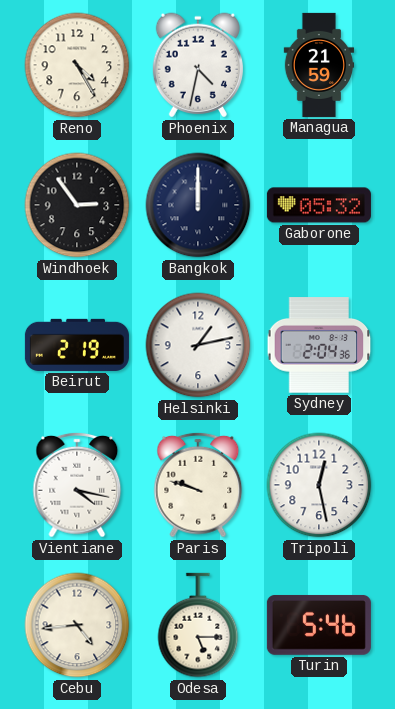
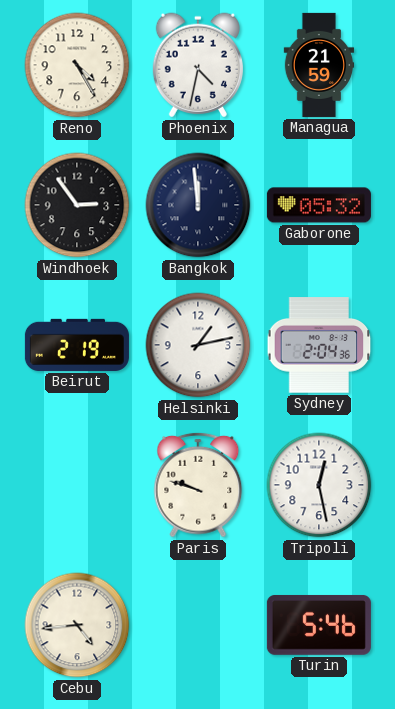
Bangkok: 12:00 -> 11:59
Vientiane: 4:17 -> none
Odesa: 5:15 -> none
